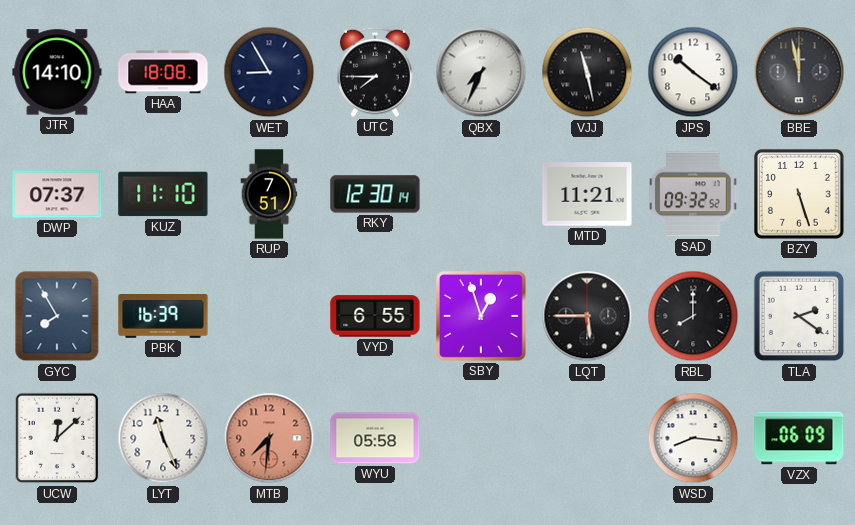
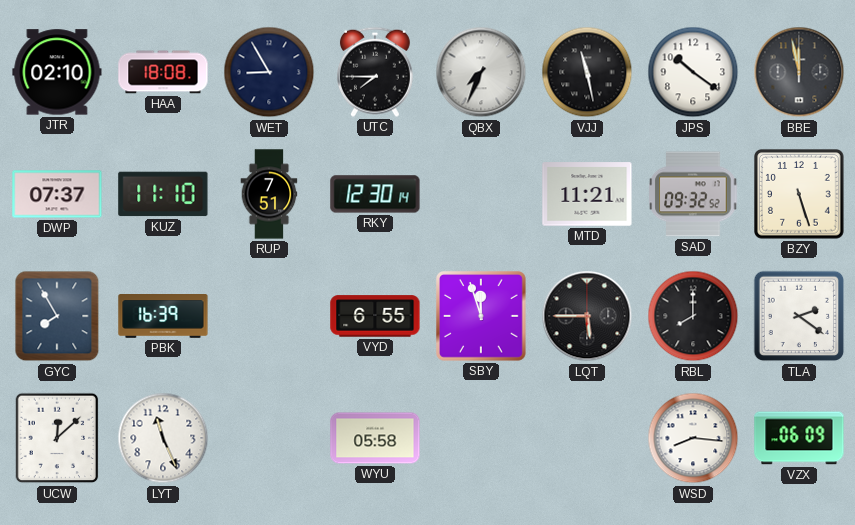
JTR: 14:10 -> 02:10
SBY: 12:57 -> 11:57
MTB: 7:31 -> none
